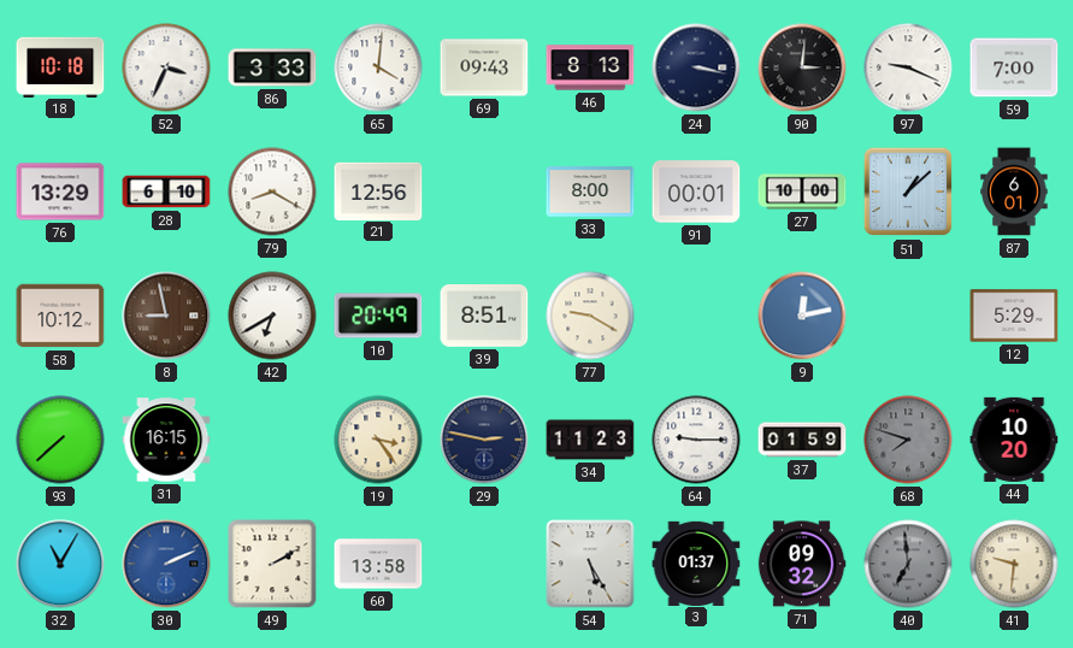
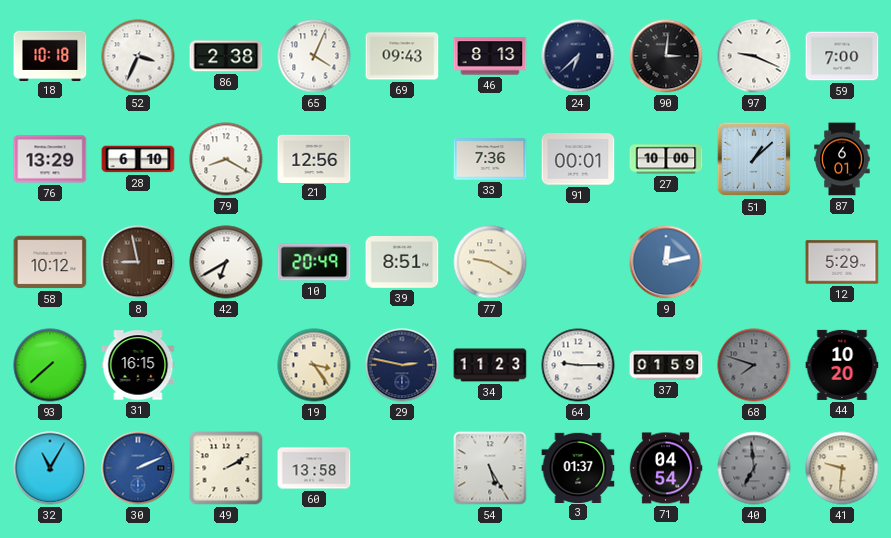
86: 3:33 -> 2:38
65: 4:01 -> 4:04
24: 3:17 -> 6:38
33: 8:00 -> 7:36
71: 09:32 -> 04:54
